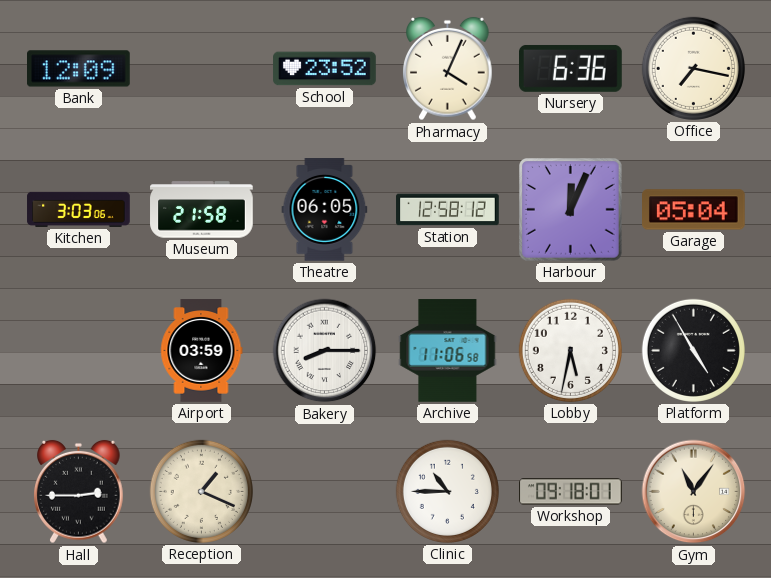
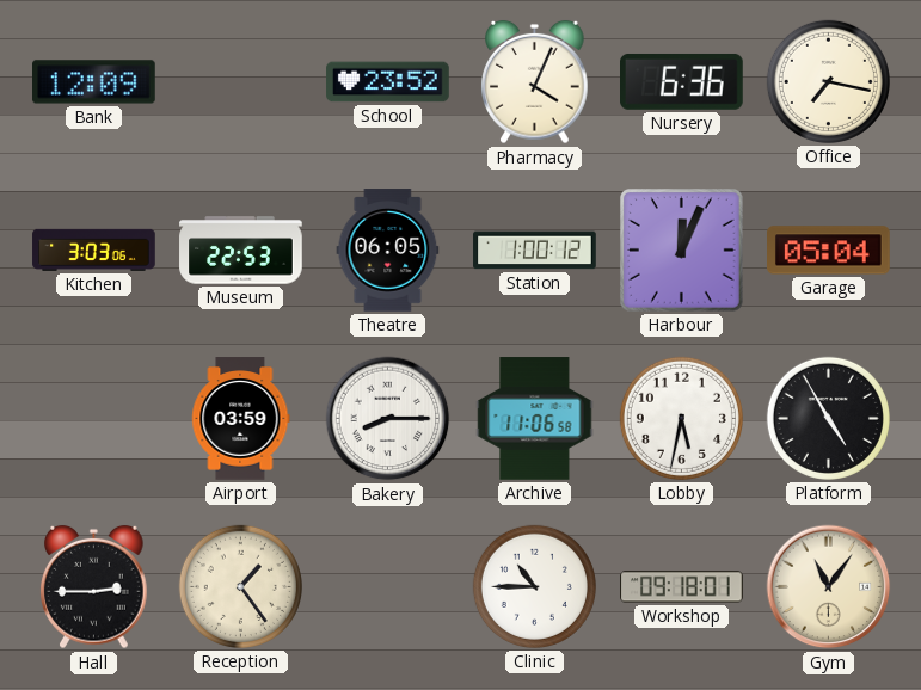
Museum: 21:58 -> 22:53
Station: 12:58 -> 1:00
Reception: 1:19 -> 1:24
